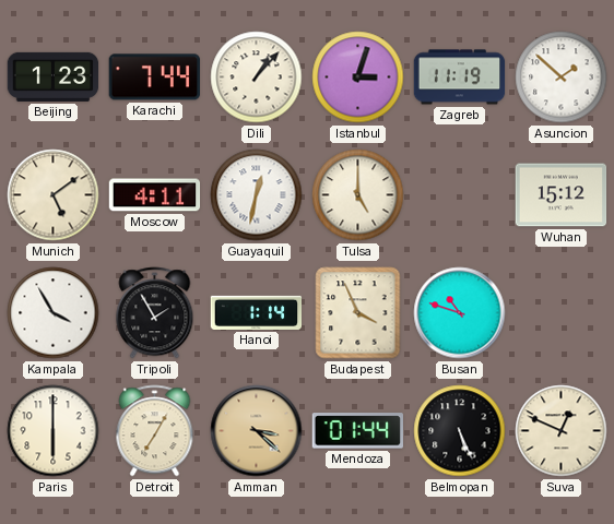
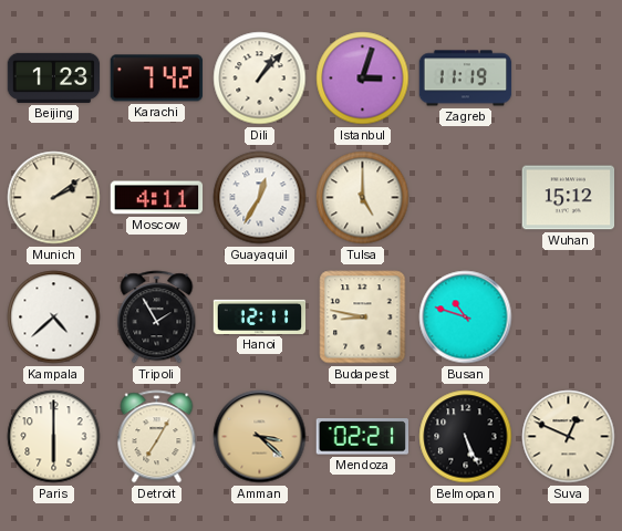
Karachi: 7:44 -> 7:42
Asuncion: 1:52 -> none
Munich: 5:09 -> 2:09
Guayaquil: 12:32 -> 12:35
Kampala: 3:55 -> 4:38
Hanoi: 1:14 -> 12:11
Budapest: 3:56 -> 8:47
Mendoza: 01:44 -> 02:21
